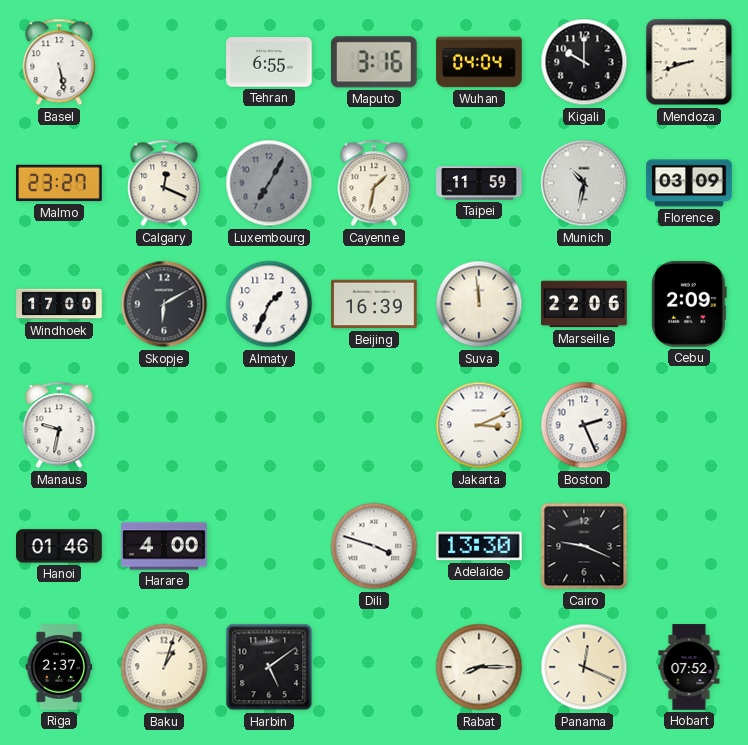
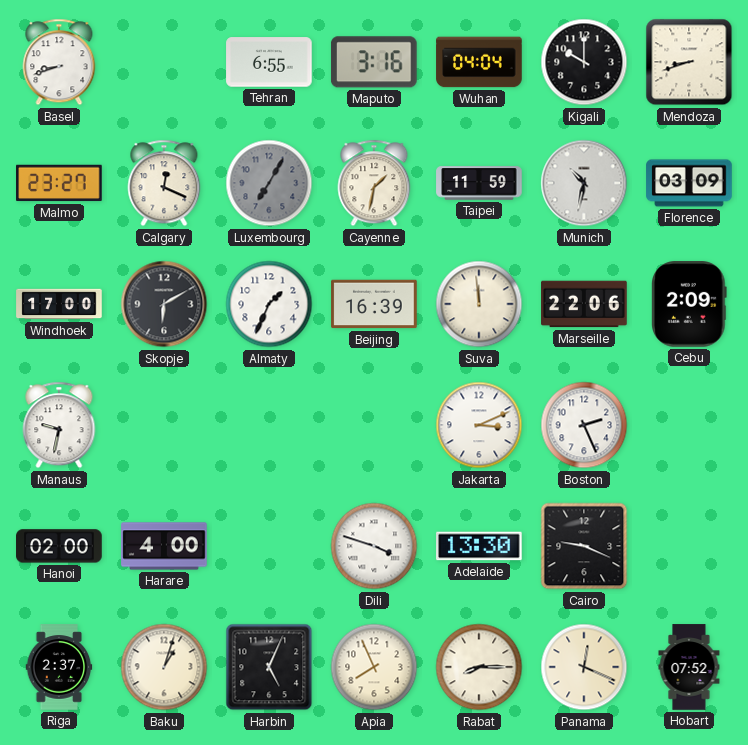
Basel: 5:28 -> 8:42
Hanoi: 01:46 -> 02:00
Harbin: 5:09 -> 5:04
Apia: none -> 7:56
